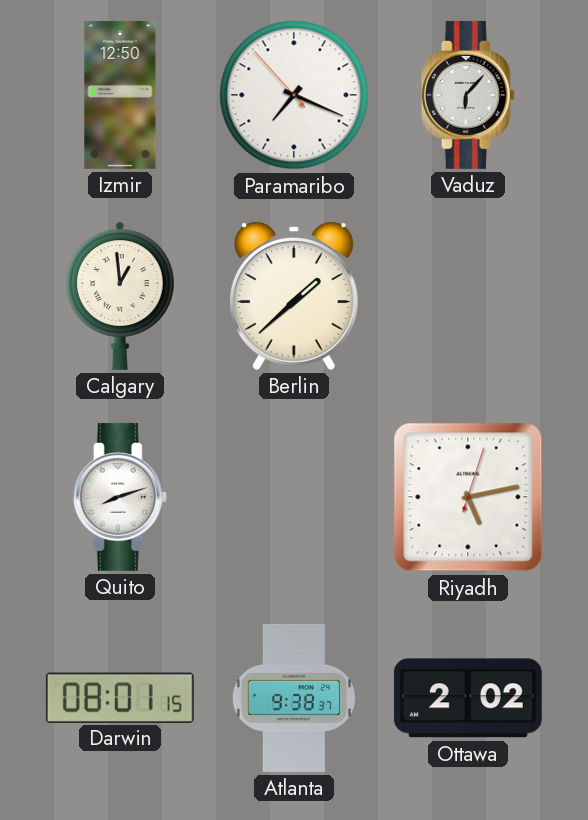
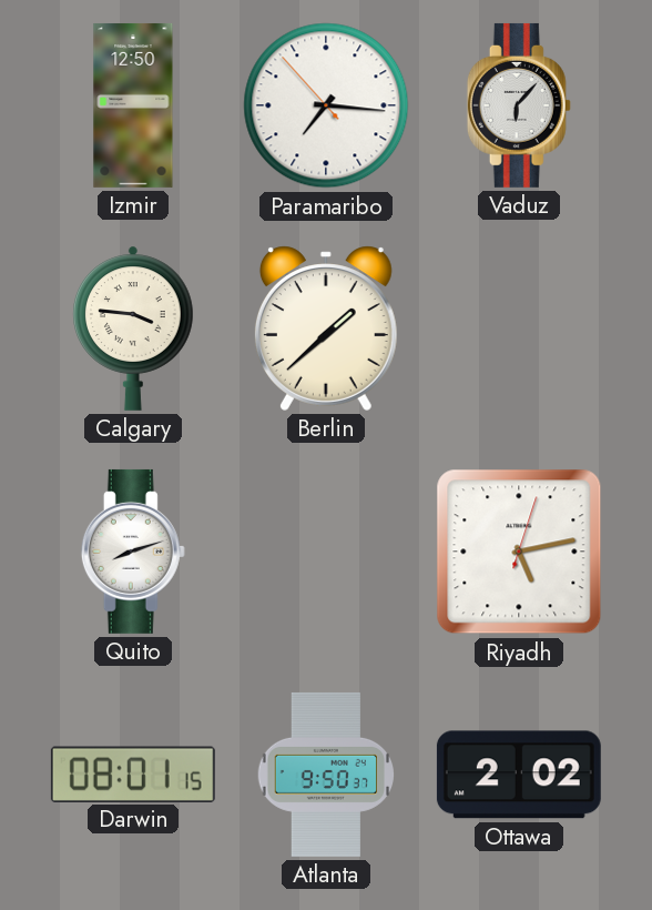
Paramaribo: 7:18 -> 7:15
Calgary: 12:59 -> 3:46
Atlanta: 9:38 -> 9:50
